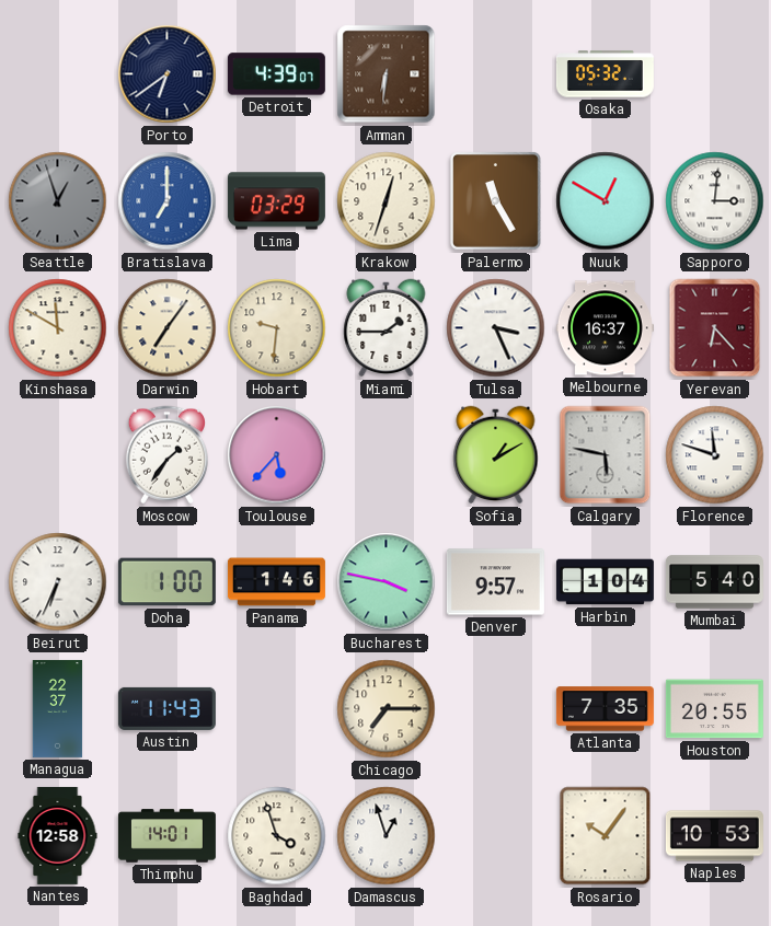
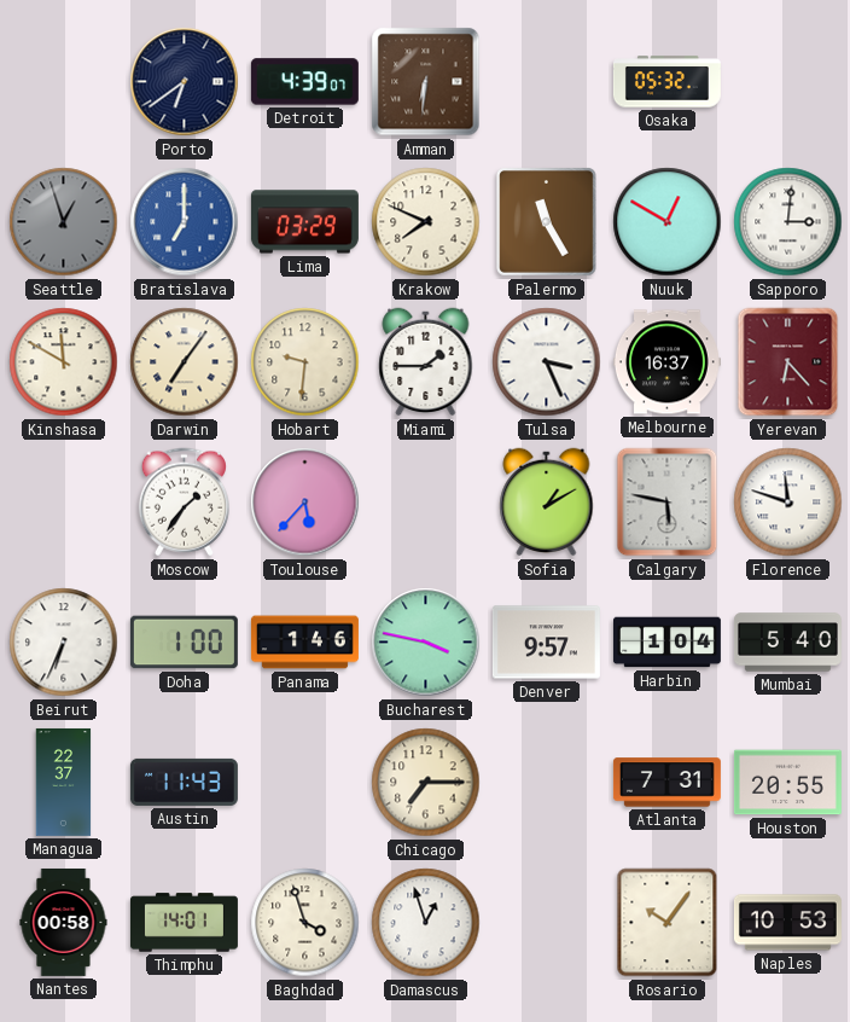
Krakow: 12:33 -> 7:49
Atlanta: 7:35 -> 7:31
Nantes: 12:58 -> 00:58
